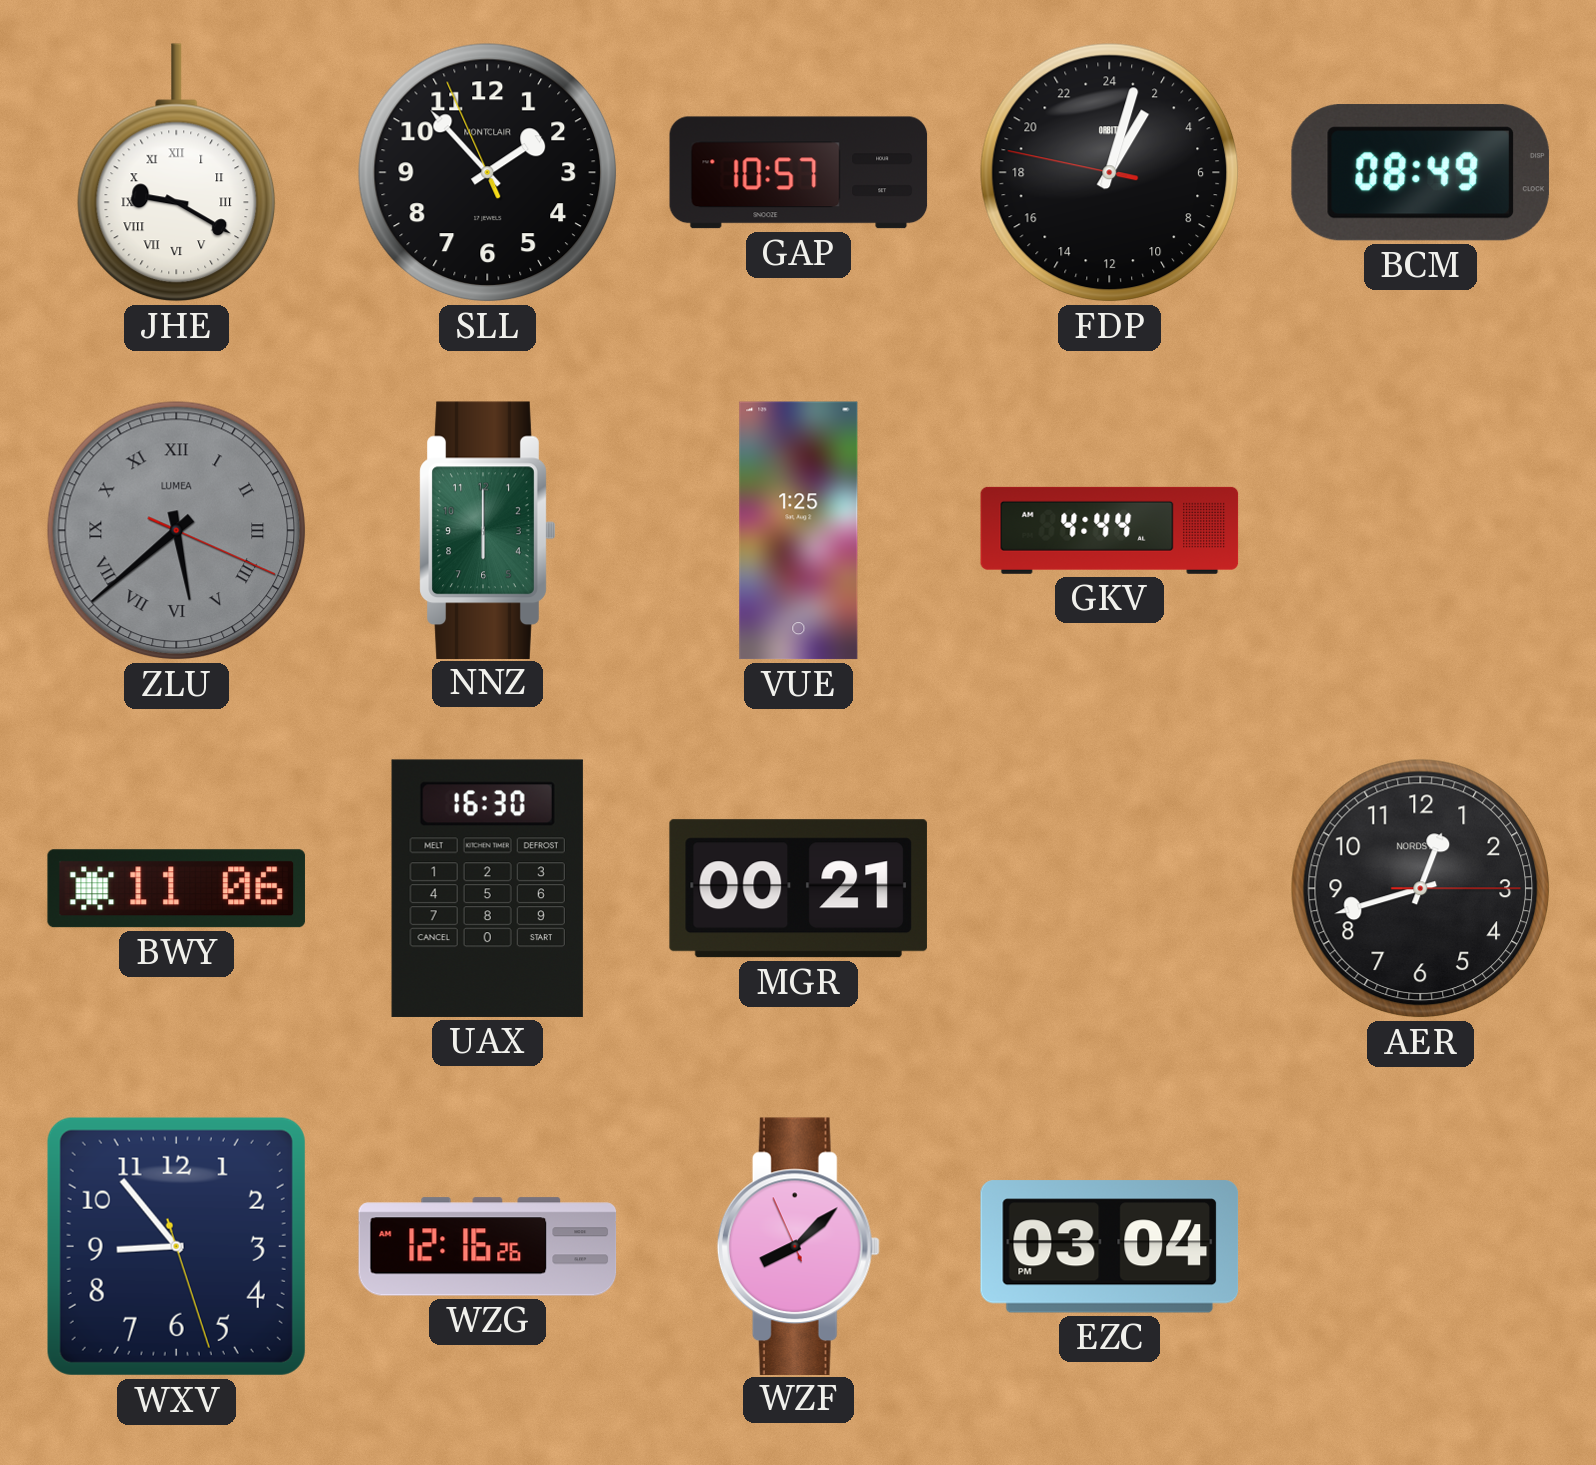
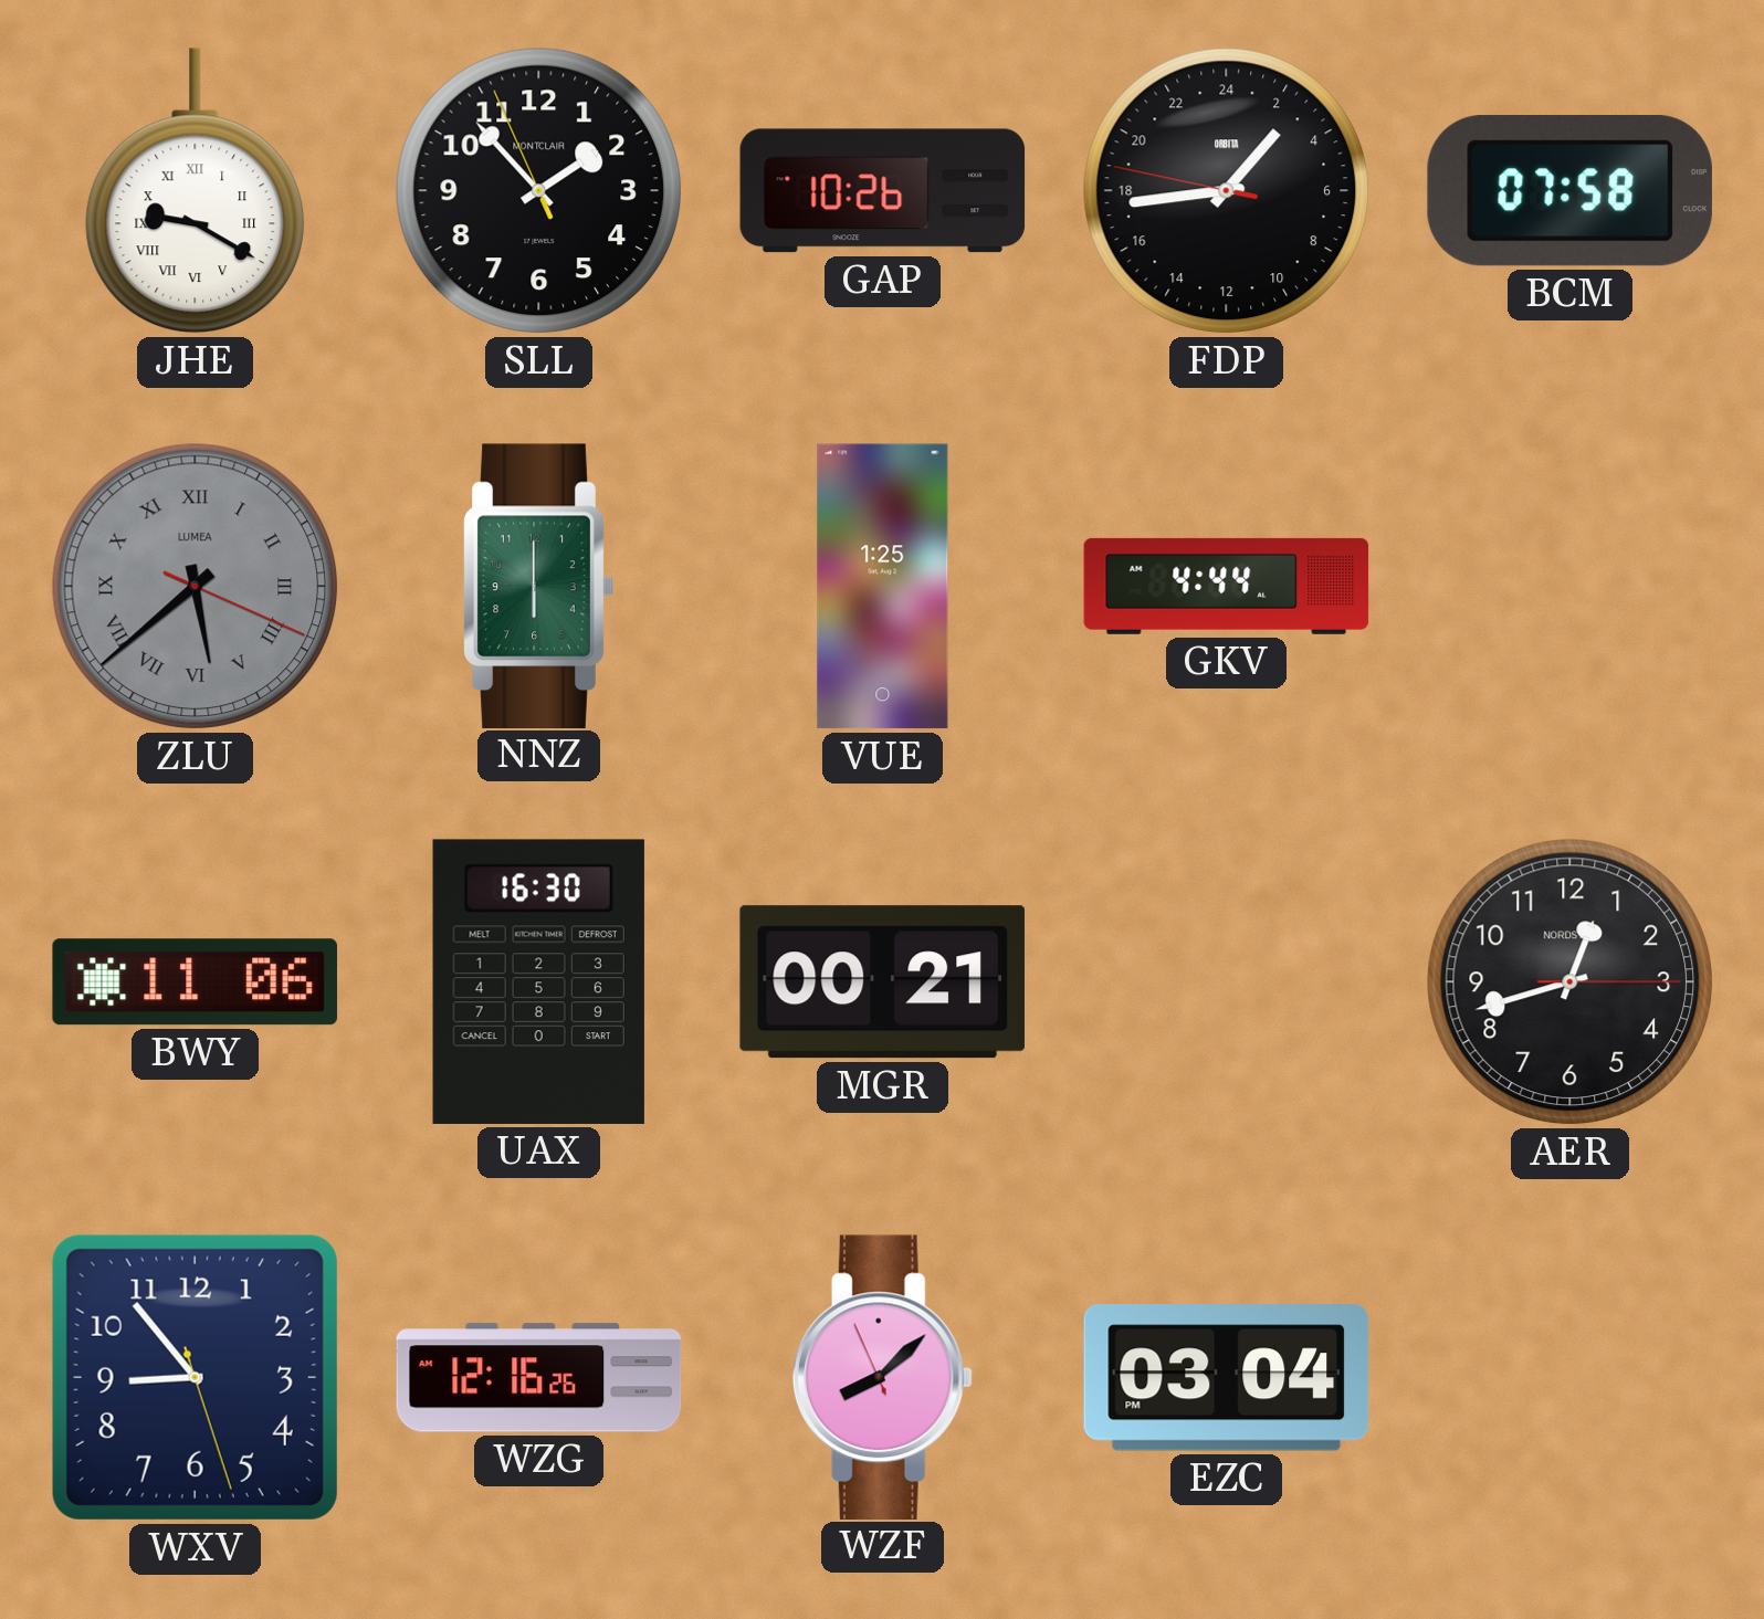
GAP: 10:57 -> 10:26
FDP: 2:02 -> 2:43
BCM: 08:49 -> 07:58
